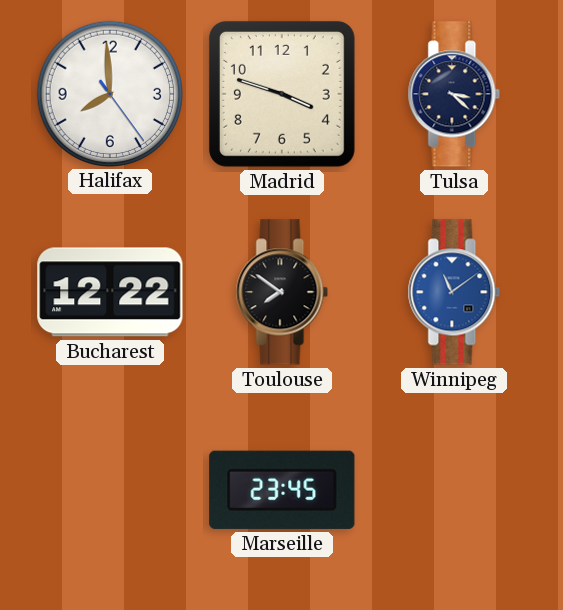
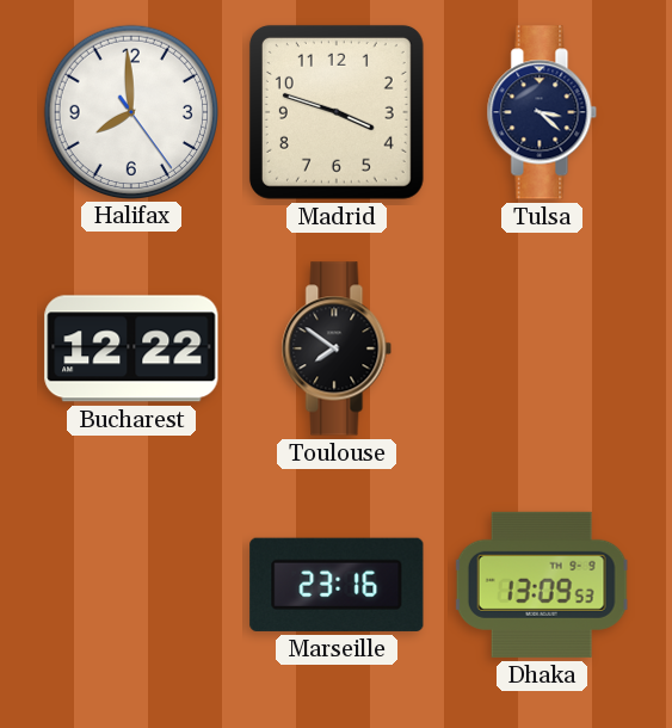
Winnipeg: 11:09 -> none
Marseille: 23:45 -> 23:16
Dhaka: none -> 13:09
